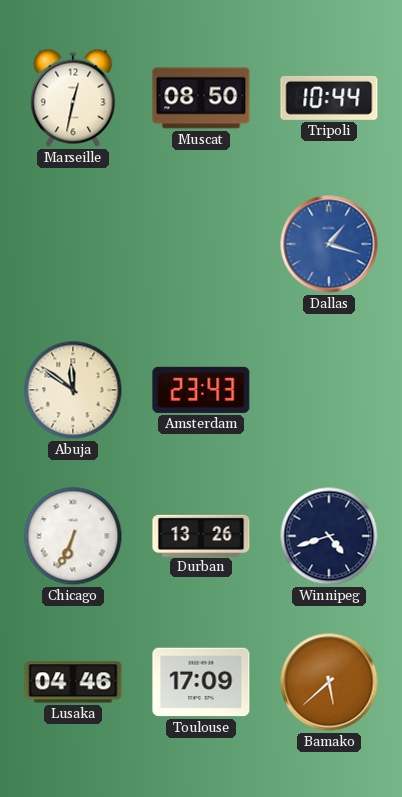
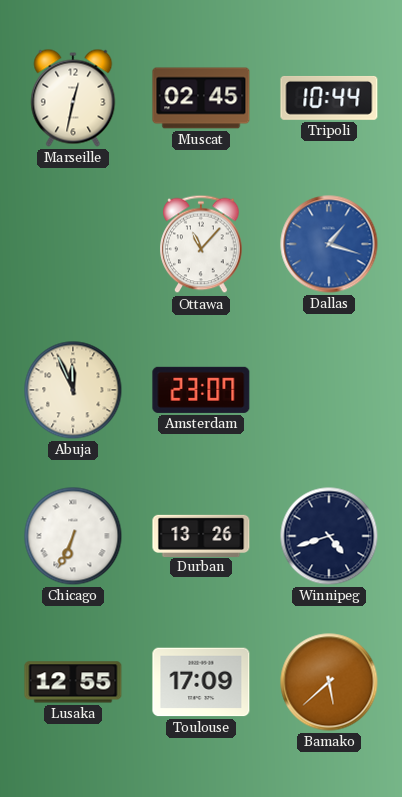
Muscat: 08:50 -> 02:45
Ottawa: none -> 11:07
Abuja: 11:51 -> 11:56
Amsterdam: 23:43 -> 23:07
Lusaka: 04:46 -> 12:55
